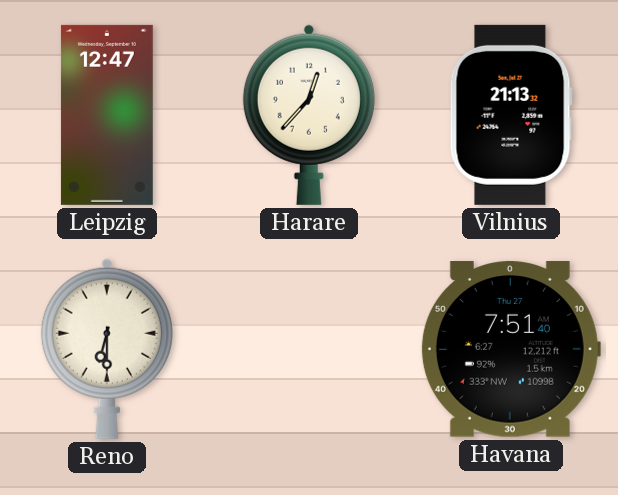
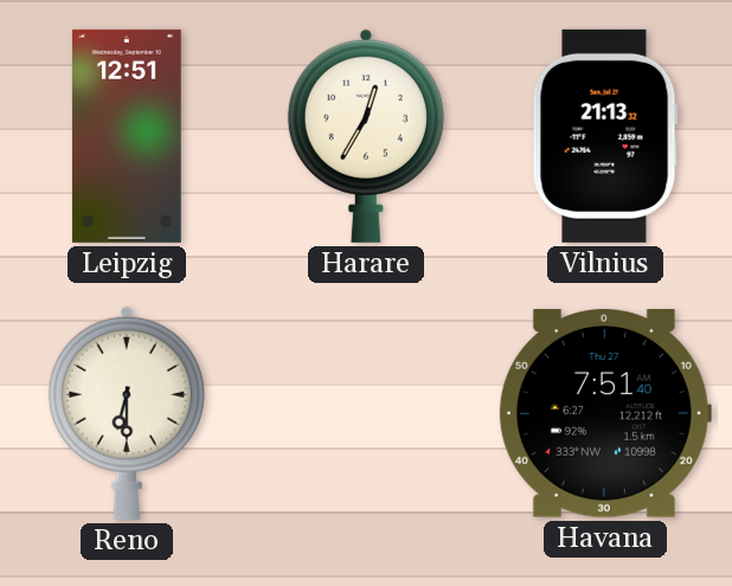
Leipzig: 12:47 -> 12:51
Harare: 12:37 -> 12:35
